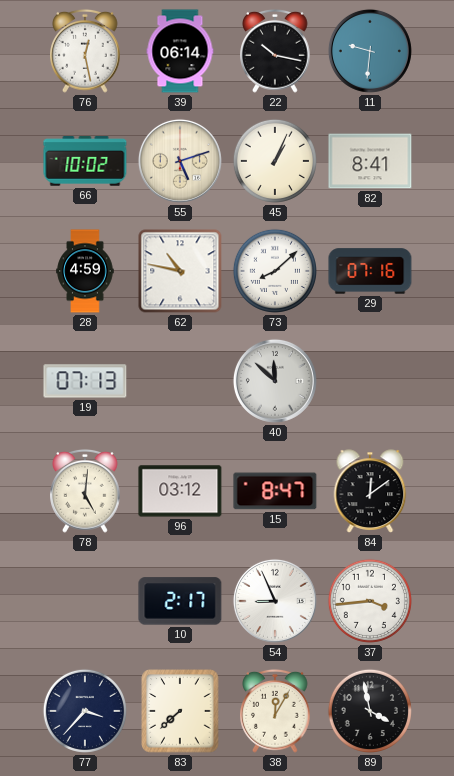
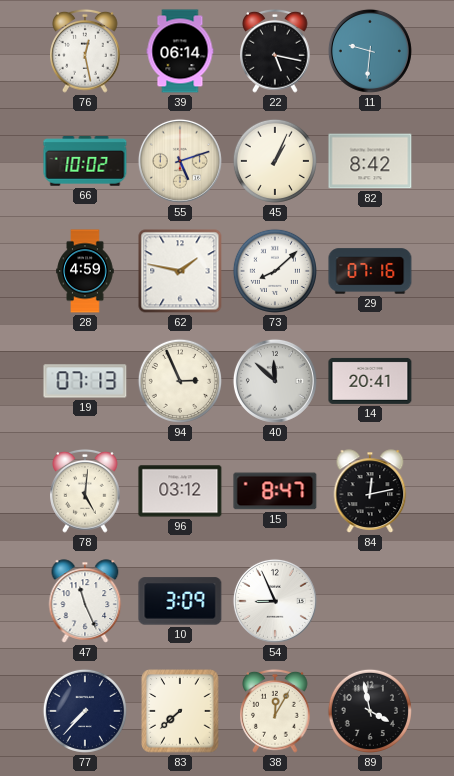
22: 10:17 -> 5:17
82: 8:41 -> 8:42
62: 10:47 -> 1:47
94: none -> 2:56
14: none -> 20:41
84: 12:09 -> 12:13
47: none -> 11:26
10: 2:17 -> 3:09
37: 3:44 -> none
77: 3:37 -> 7:37
